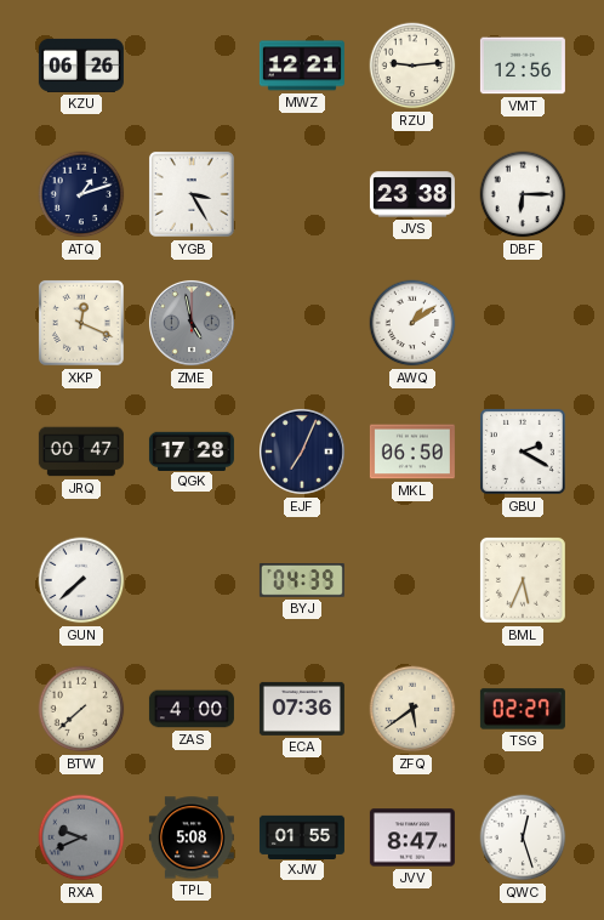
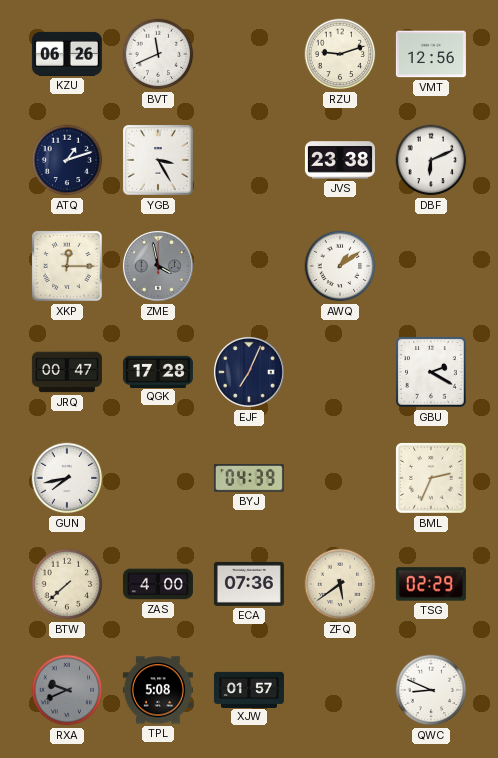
BVT: none -> 11:41
MWZ: 12:21 -> none
RZU: 9:14 -> 9:12
DBF: 6:15 -> 6:11
XKP: 12:19 -> 12:15
ZME: 4:58 -> 3:58
MKL: 06:50 -> none
GUN: 7:38 -> 7:43
BML: 5:34 -> 2:34
TSG: 02:27 -> 02:29
XJW: 01:55 -> 01:57
JVV: 8:47 -> none
QWC: 12:27 -> 8:49
